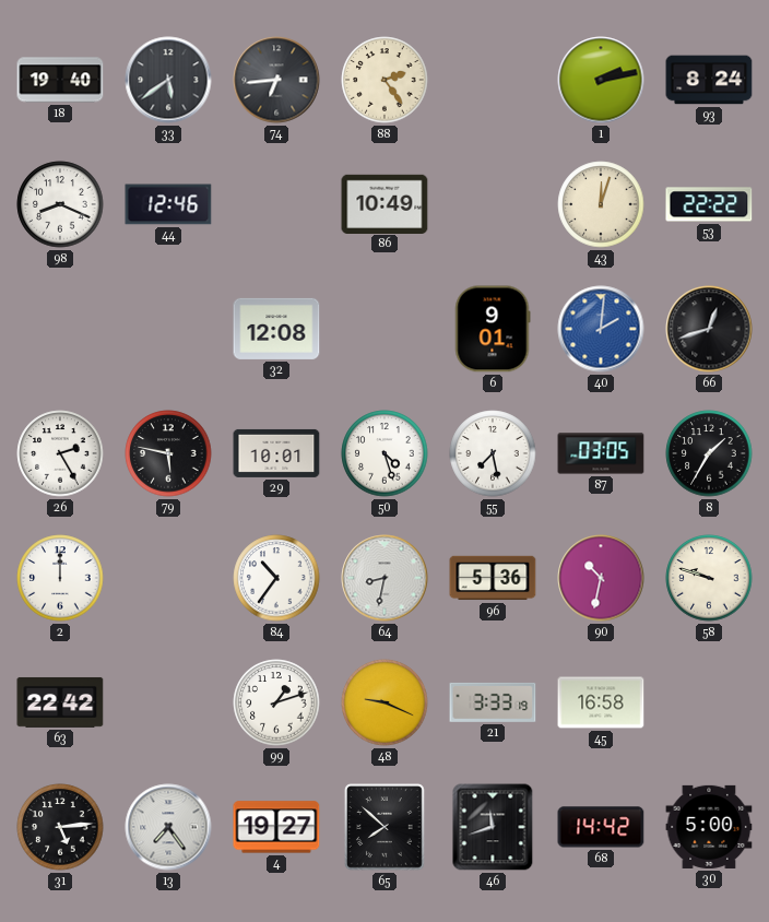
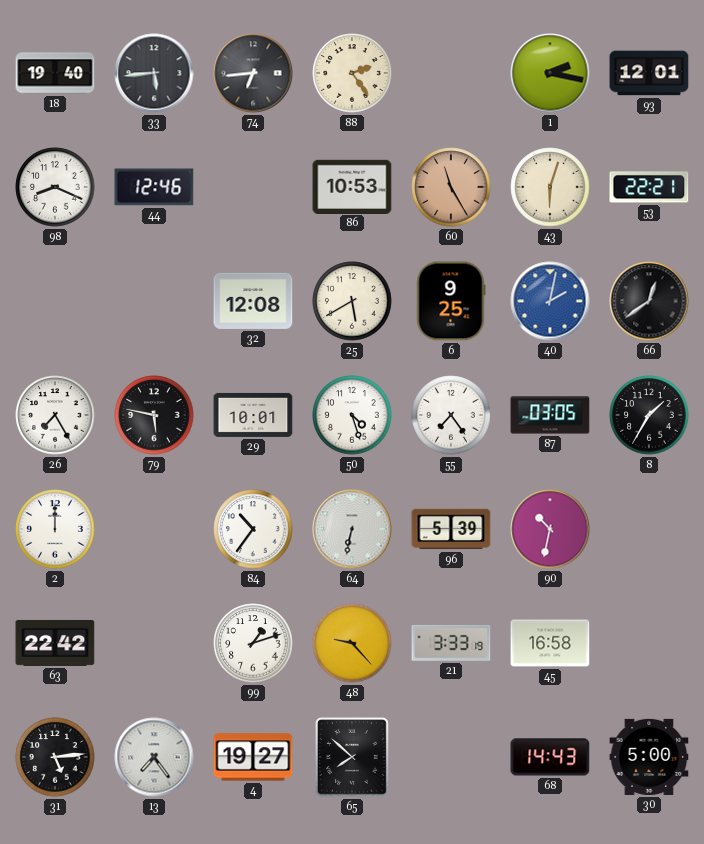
33: 5:39 -> 5:44
1: 2:13 -> 2:17
93: 8:24 -> 12:01
86: 10:49 -> 10:53
60: none -> 11:25
43: 12:03 -> 6:03
53: 22:22 -> 22:21
25: none -> 5:40
6: 9:01 -> 9:25
40: 2:01 -> 2:02
66: 12:42 -> 12:39
26: 2:25 -> 7:25
55: 7:28 -> 7:24
64: 8:32 -> 6:32
96: 5:36 -> 5:39
58: 9:48 -> none
48: 9:19 -> 9:23
46: 11:42 -> none
68: 14:42 -> 14:43
